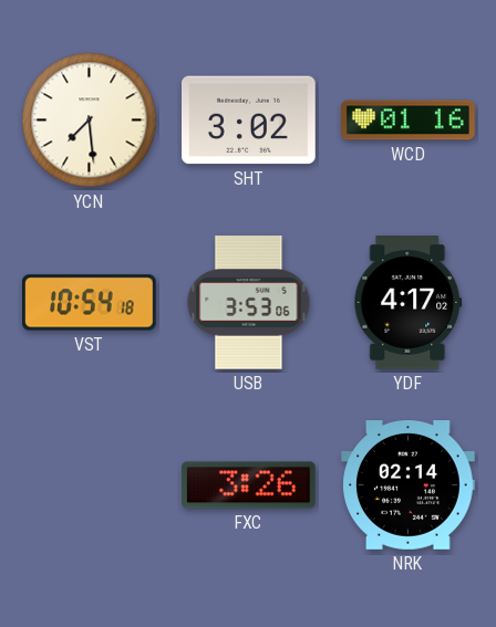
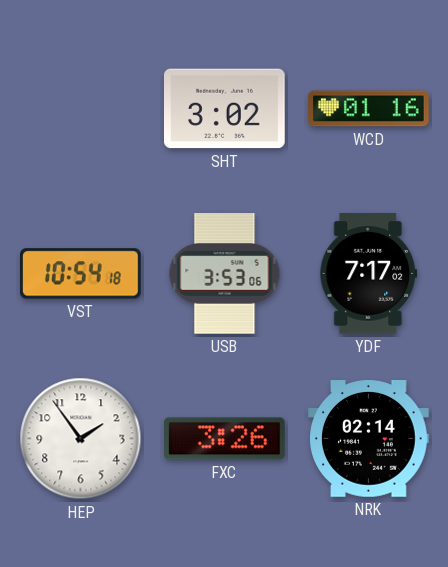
YCN: 7:29 -> none
YDF: 4:17 -> 7:17
HEP: none -> 1:54
